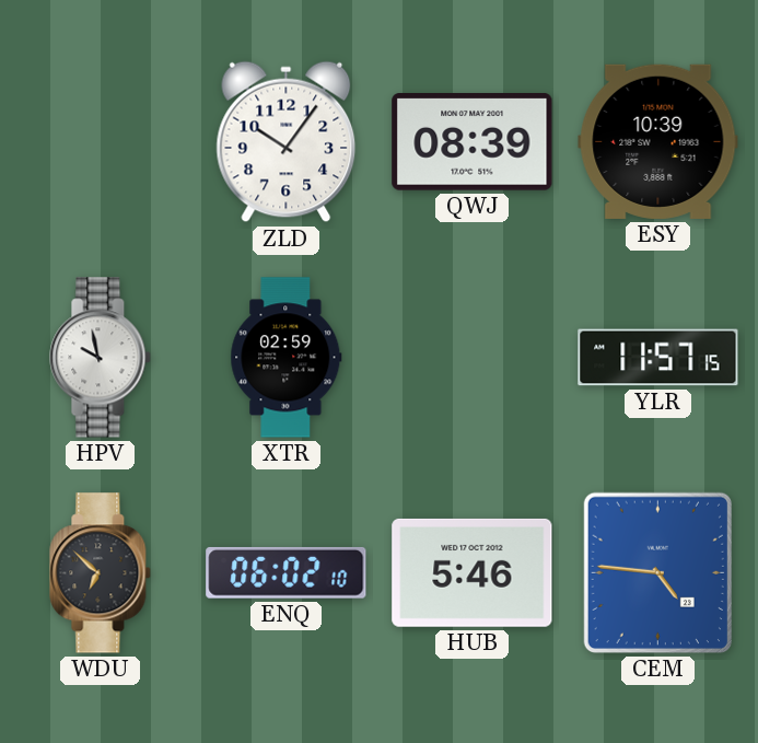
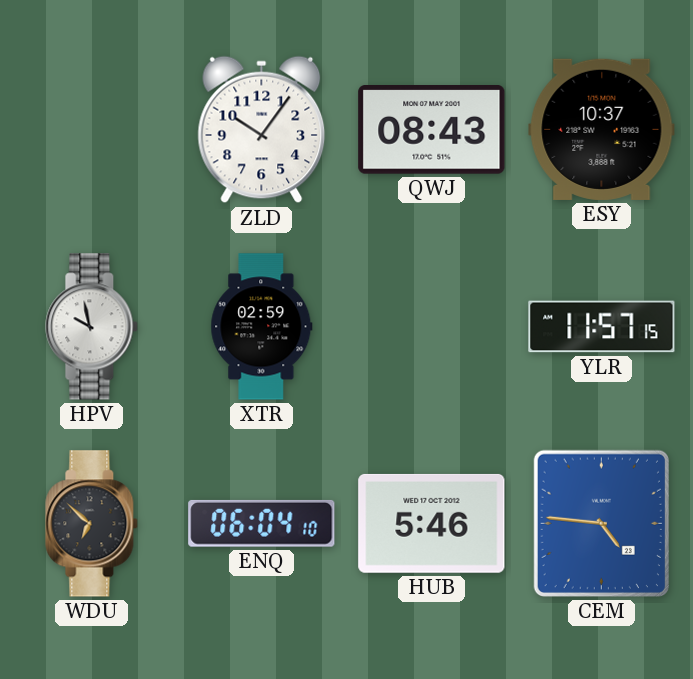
QWJ: 08:39 -> 08:43
ESY: 10:39 -> 10:37
ENQ: 06:02 -> 06:04
